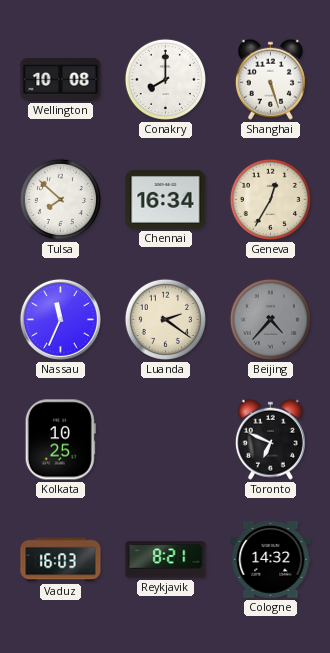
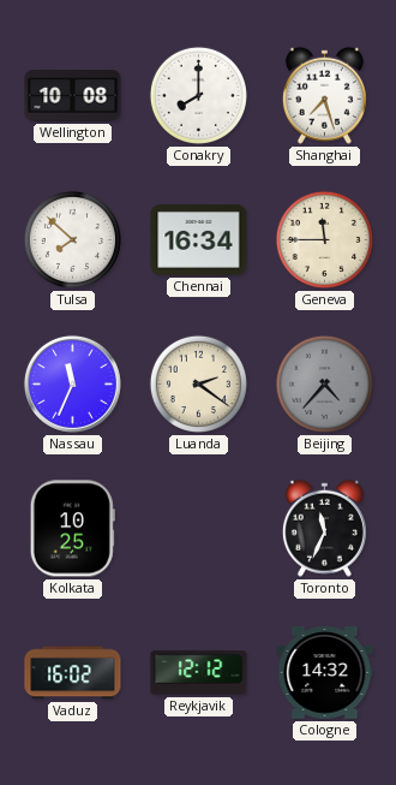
Shanghai: 5:27 -> 7:27
Geneva: 12:35 -> 11:45
Toronto: 6:49 -> 11:34
Vaduz: 16:03 -> 16:02
Reykjavik: 8:21 -> 12:12
